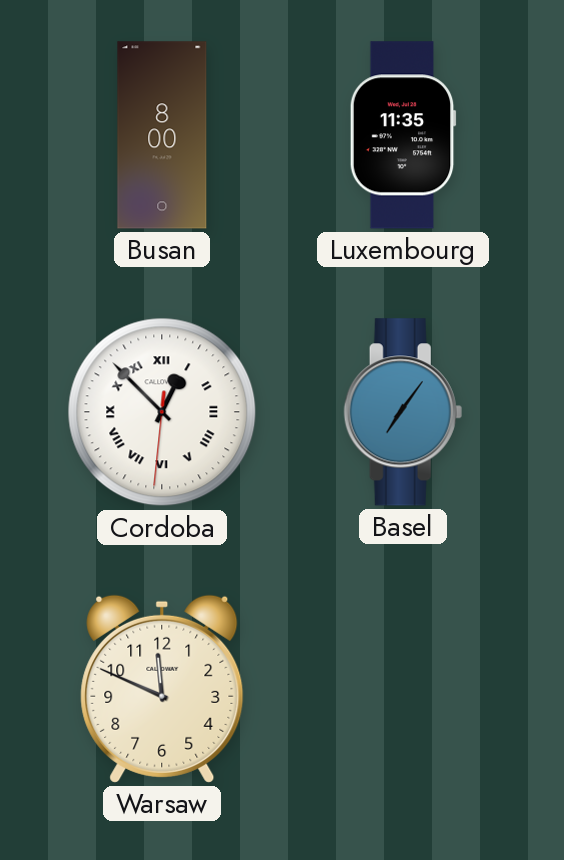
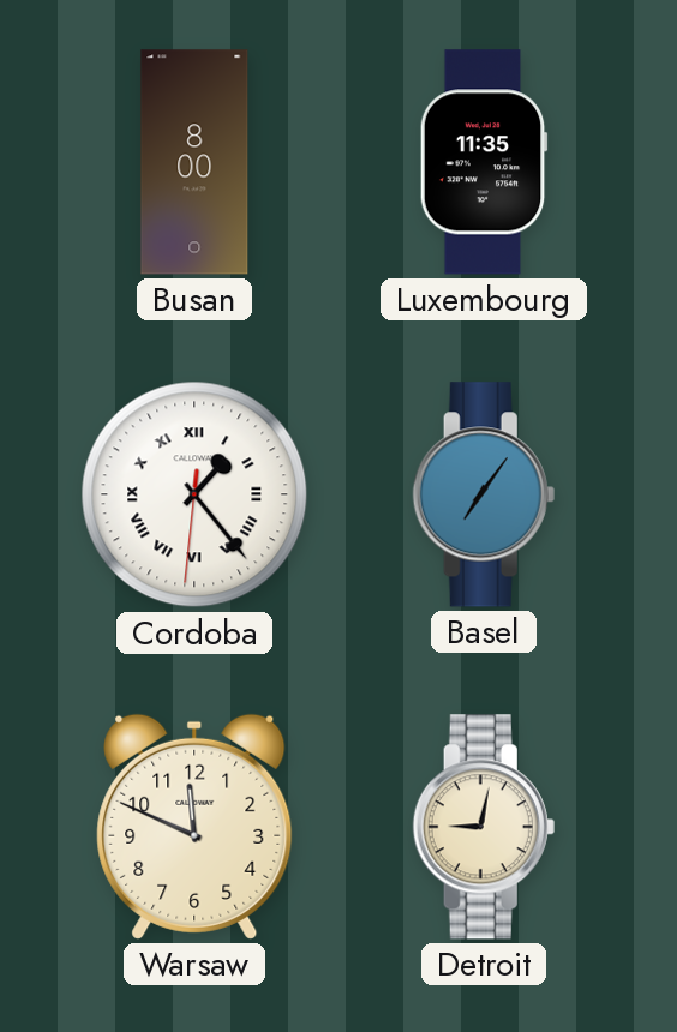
Cordoba: 12:52 -> 1:23
Detroit: none -> 9:02
